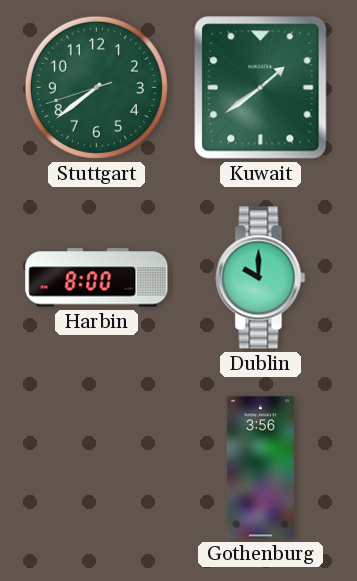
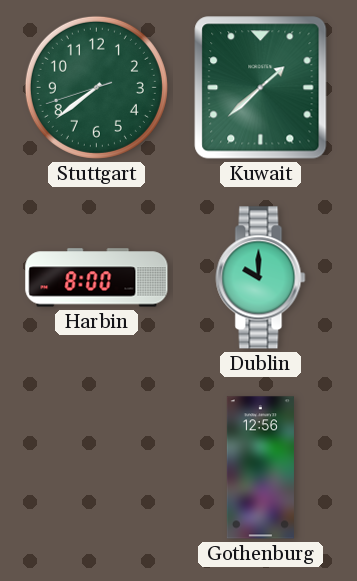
Kuwait: 1:39 -> 1:38
Gothenburg: 3:56 -> 12:56
